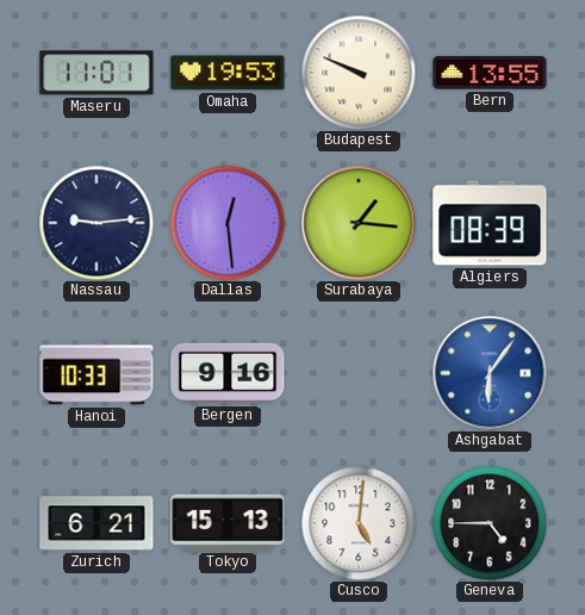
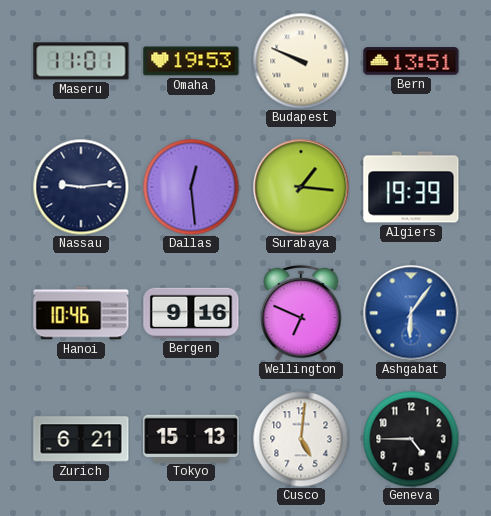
Bern: 13:55 -> 13:51
Algiers: 08:39 -> 19:39
Hanoi: 10:33 -> 10:46
Wellington: none -> 6:49
